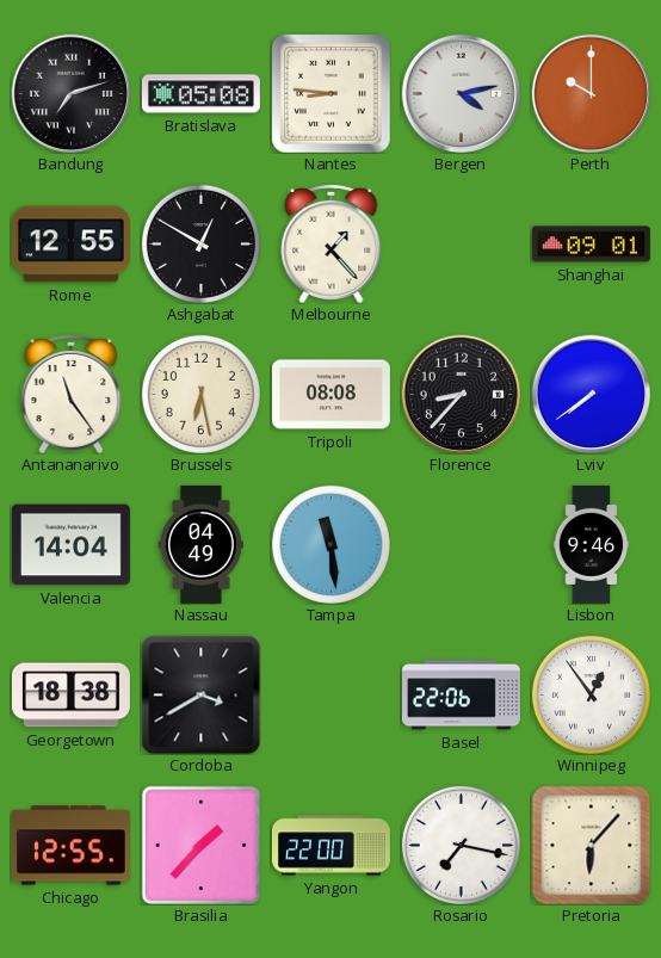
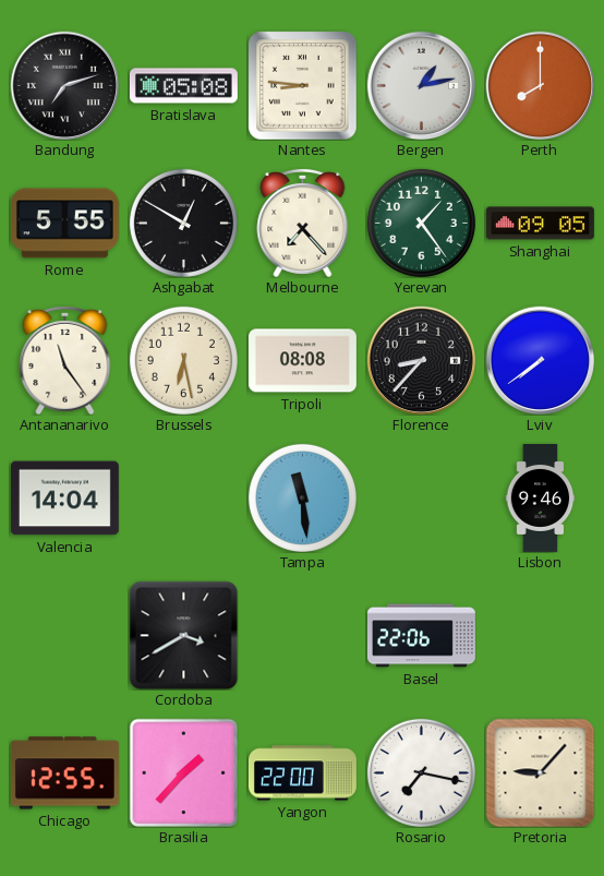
Bergen: 4:13 -> 1:13
Perth: 10:00 -> 8:00
Rome: 12:55 -> 5:55
Melbourne: 1:23 -> 7:23
Yerevan: none -> 1:24
Shanghai: 09:01 -> 09:05
Nassau: 04:49 -> none
Georgetown: 18:38 -> none
Winnipeg: 12:54 -> none
Pretoria: 6:07 -> 9:07
